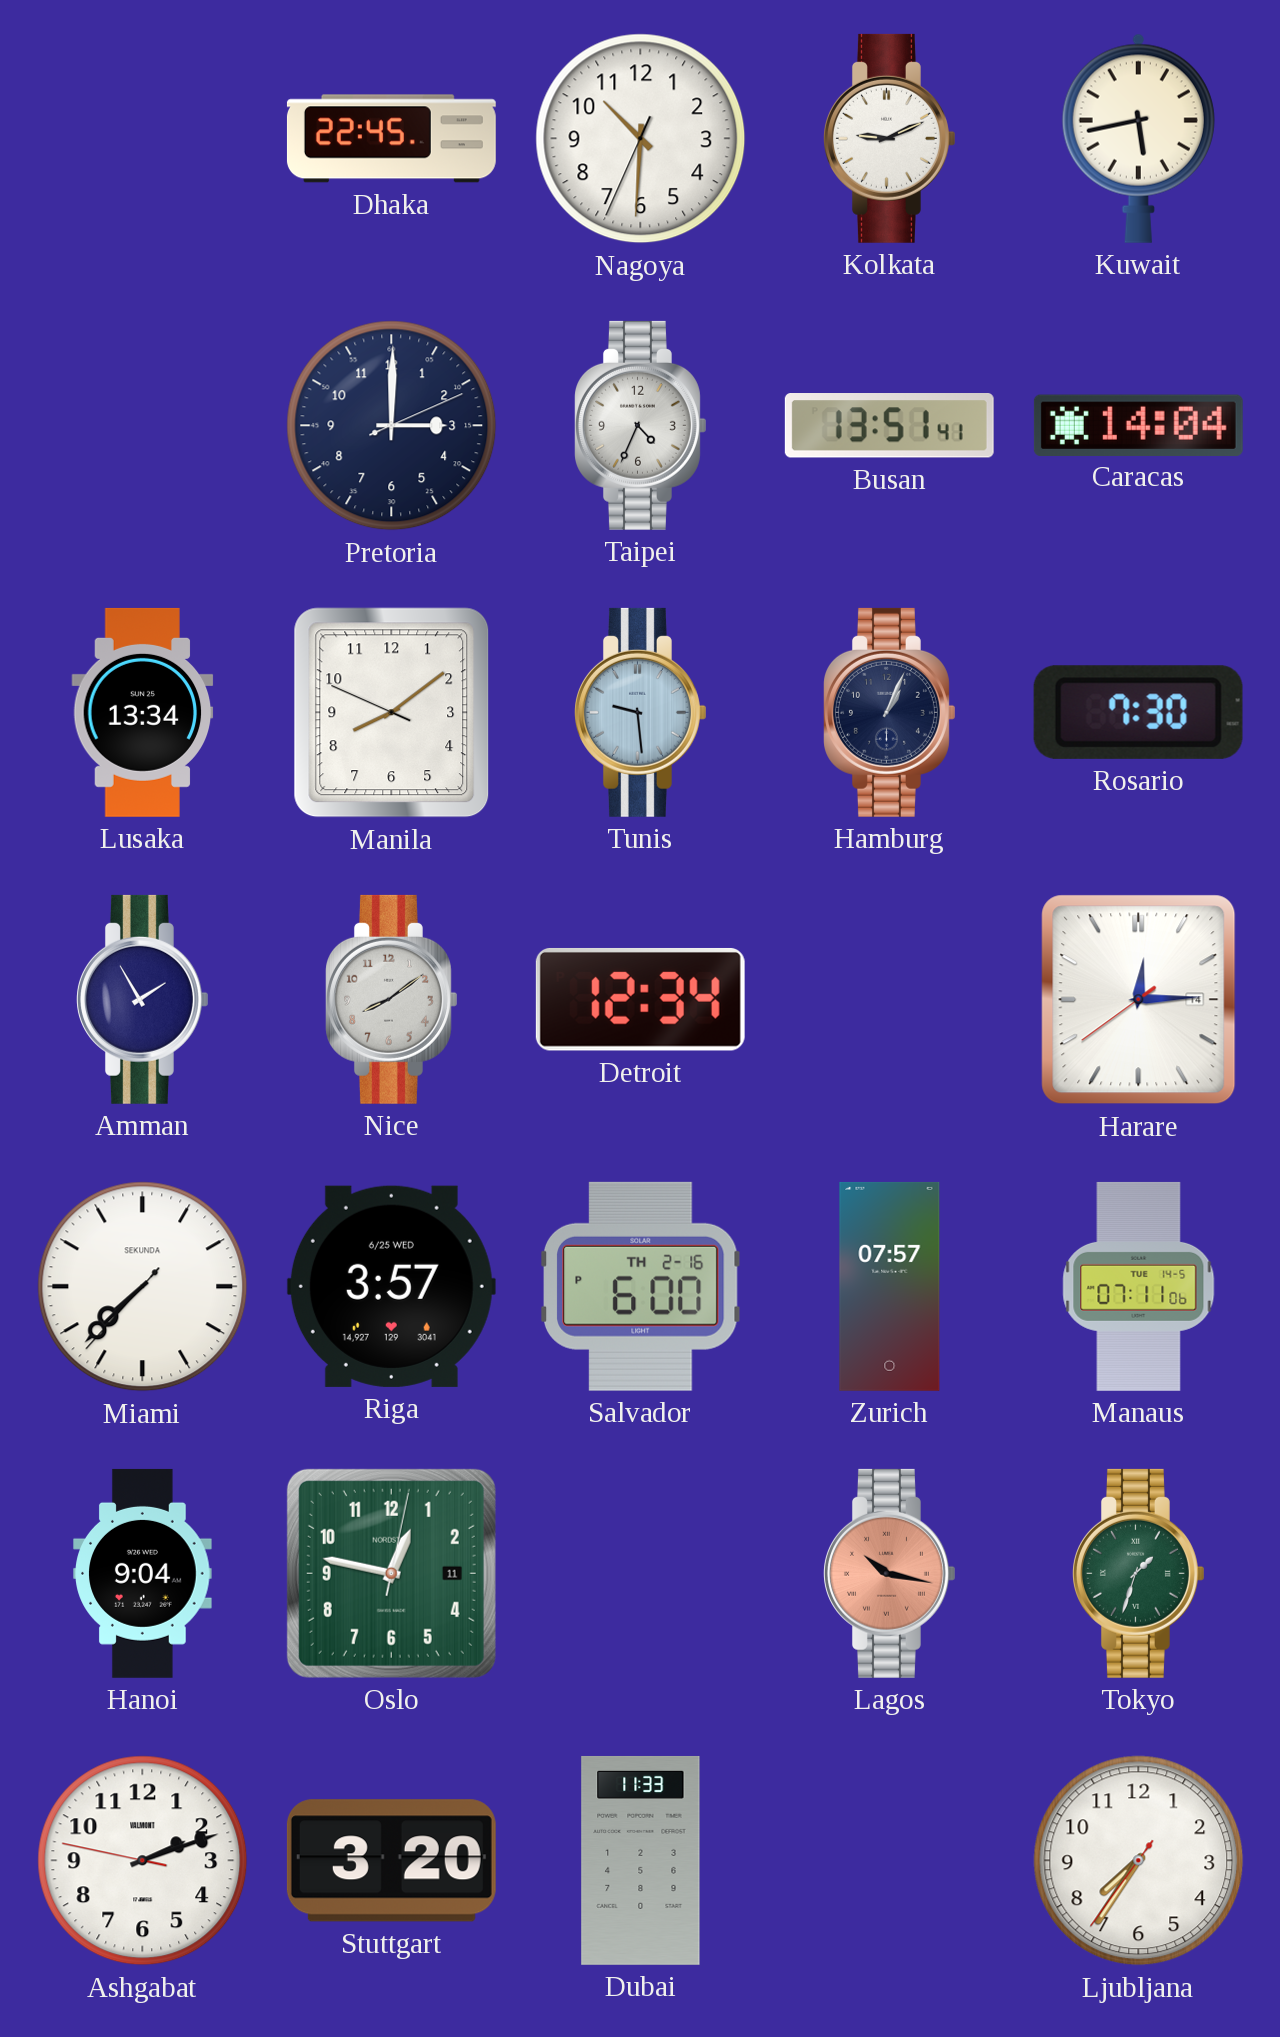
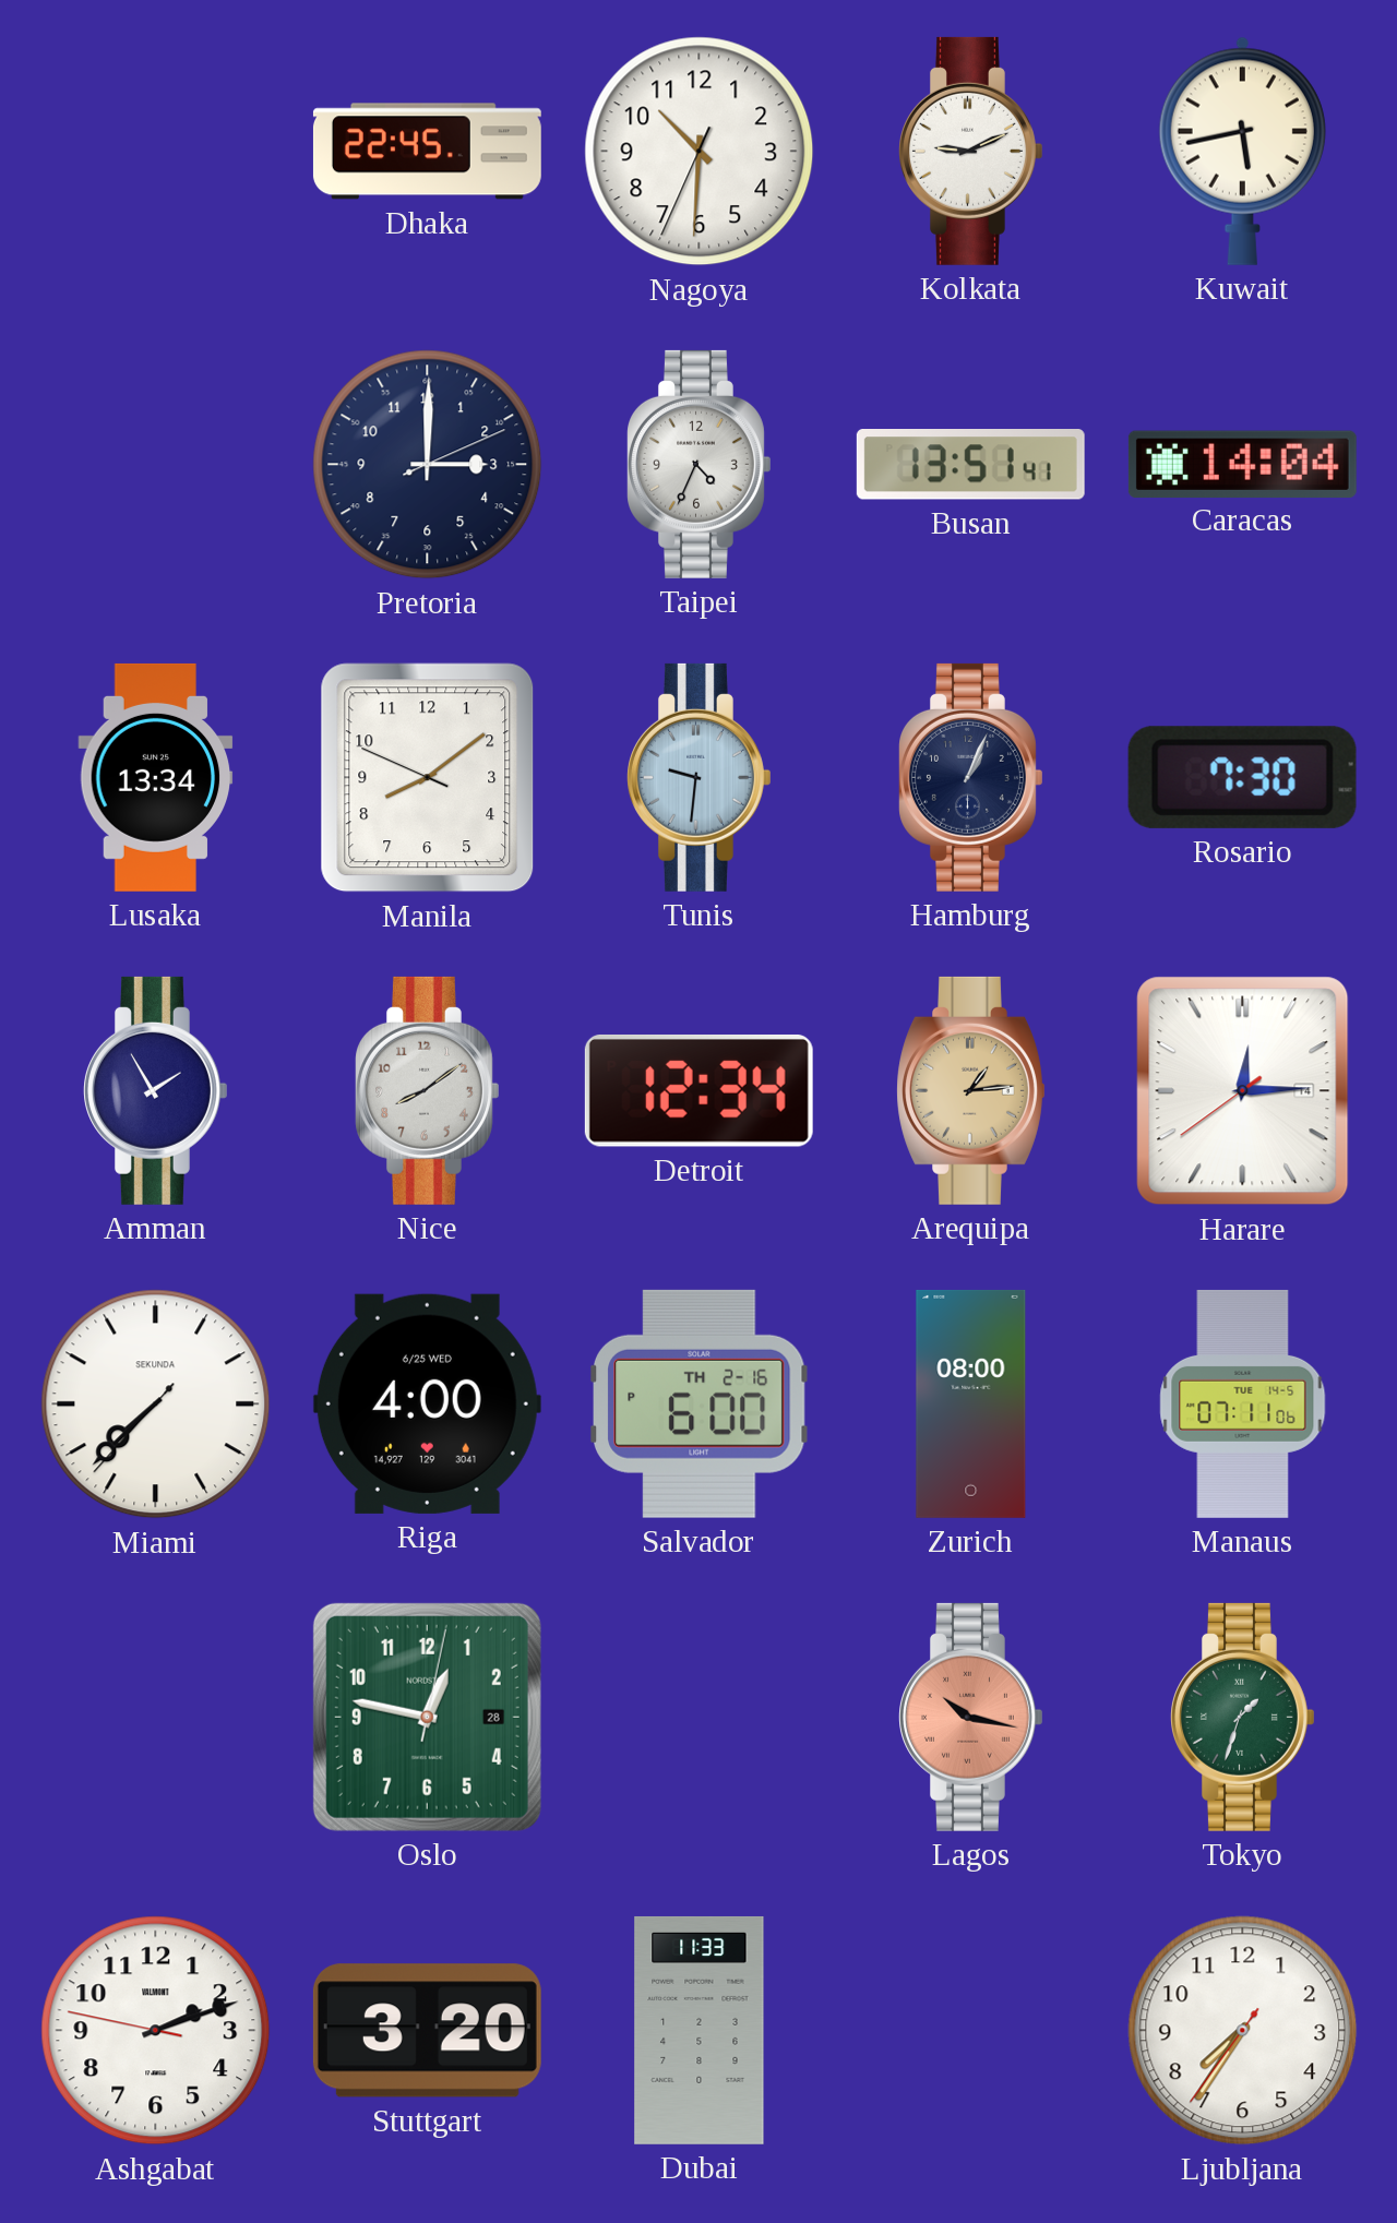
Tunis: 9:29 -> 9:31
Arequipa: none -> 1:14
Riga: 3:57 -> 4:00
Zurich: 07:57 -> 08:00
Hanoi: 9:04 -> none
Oslo date: 11 -> 28
